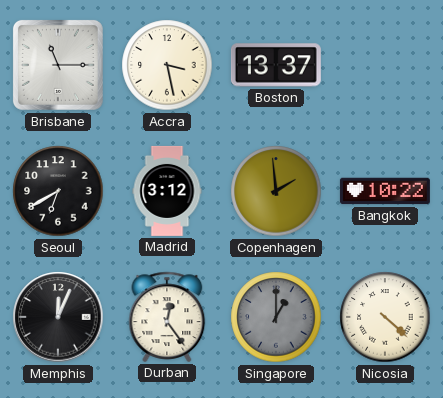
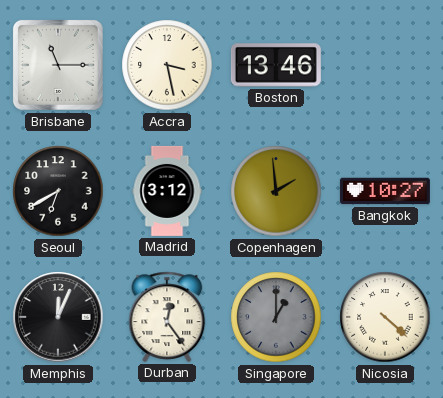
Boston: 13:37 -> 13:46
Bangkok: 10:22 -> 10:27
